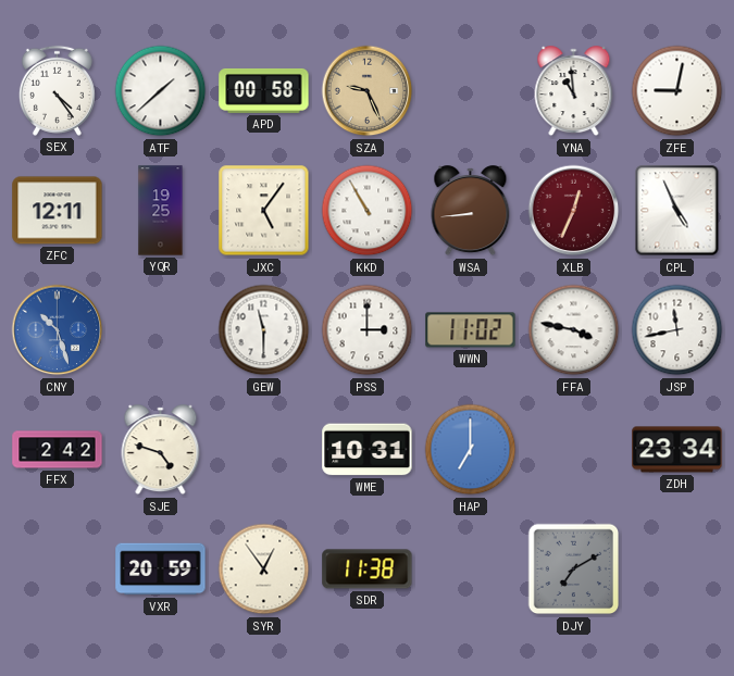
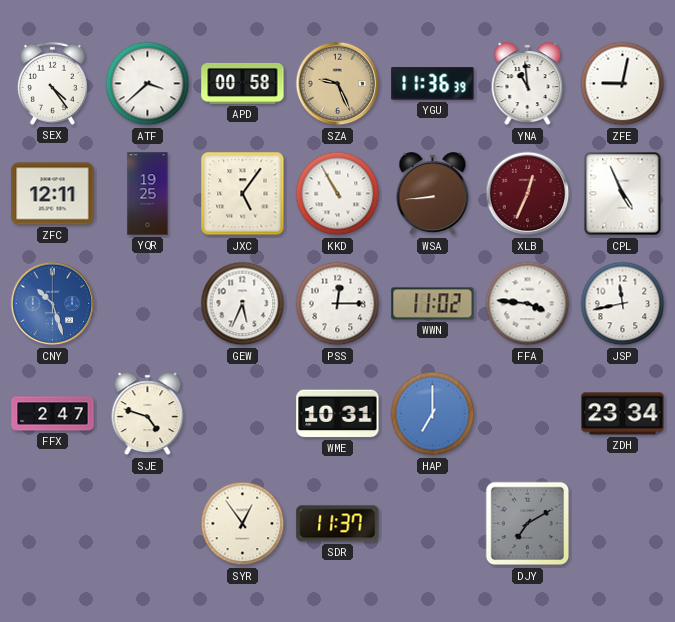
ATF: 1:38 -> 3:38
YGU: none -> 11:36
GEW: 11:30 -> 5:34
PSS: 3:00 -> 12:15
FFA: 3:47 -> 3:46
FFX: 2:42 -> 2:47
VXR: 20:59 -> none
SDR: 11:38 -> 11:37
